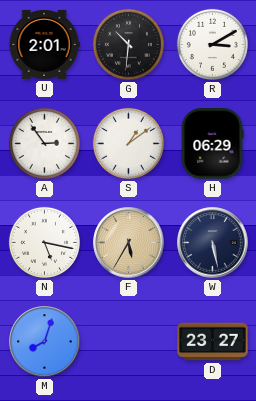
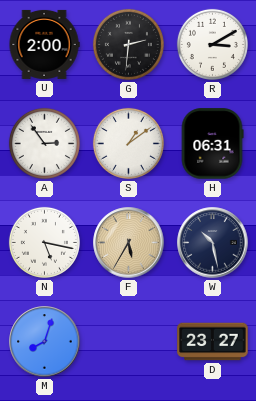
U: 2:01 -> 2:00
G: 10:31 -> 2:31
H: 06:29 -> 06:31
W: 5:28 -> 10:28
